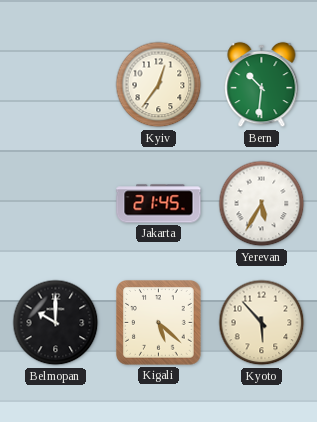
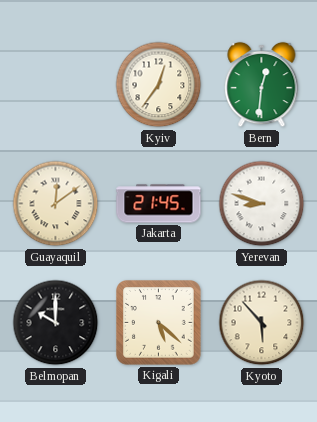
Bern: 10:31 -> 12:31
Guayaquil: none -> 12:09
Yerevan: 5:35 -> 8:48
